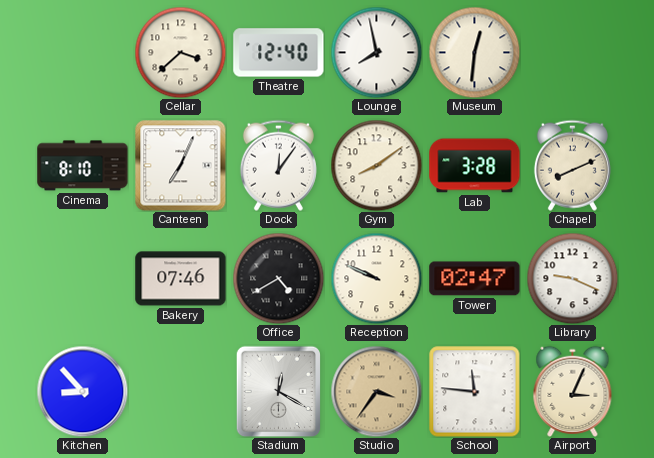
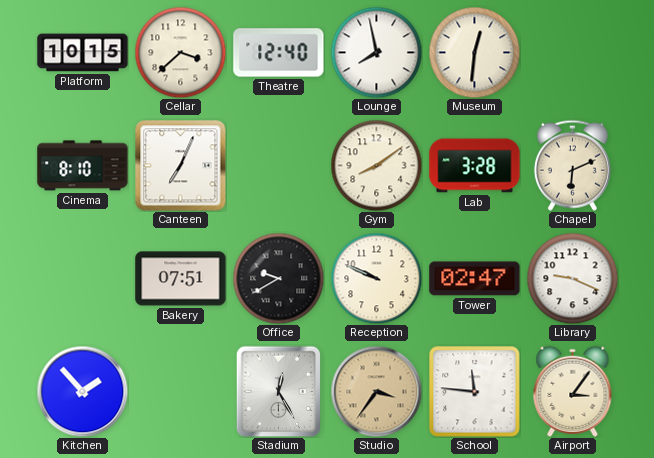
Platform: none -> 10:15
Dock: 12:06 -> none
Chapel: 8:11 -> 6:11
Bakery: 07:46 -> 07:51
Office: 4:40 -> 9:40
Kitchen: 8:53 -> 1:53
Stadium: 12:20 -> 12:25
Airport: 3:04 -> 3:06
